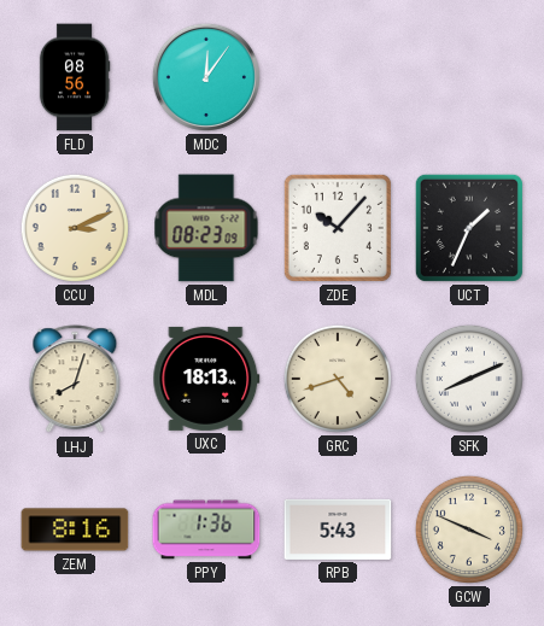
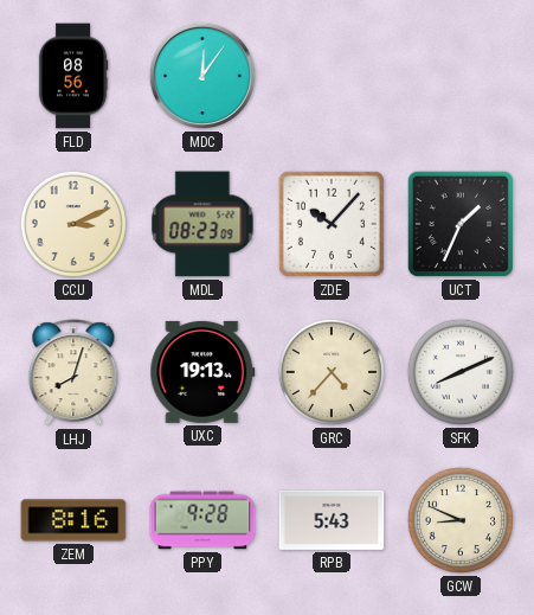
UXC: 18:13 -> 19:13
GRC: 4:42 -> 4:37
PPY: 1:36 -> 9:28
GCW: 3:49 -> 8:49
